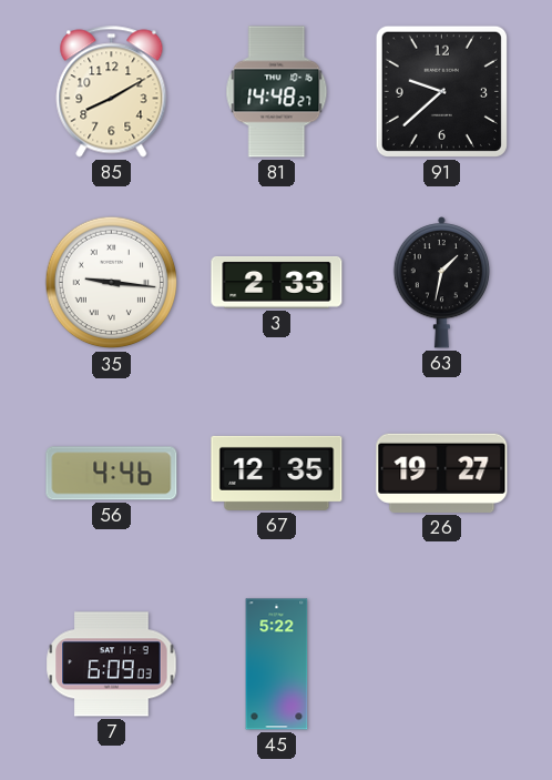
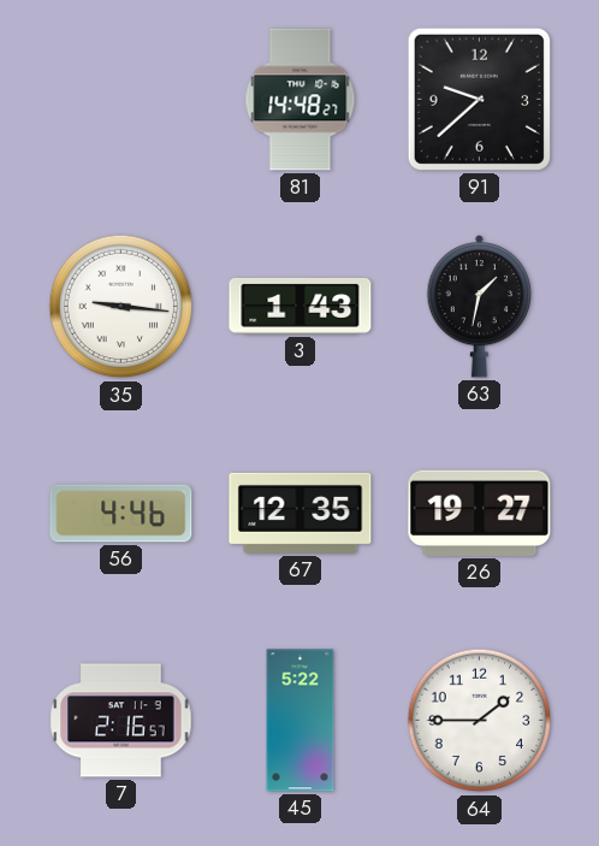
85: 8:10 -> none
3: 2:33 -> 1:43
7: 6:09 -> 2:16
64: none -> 1:45
